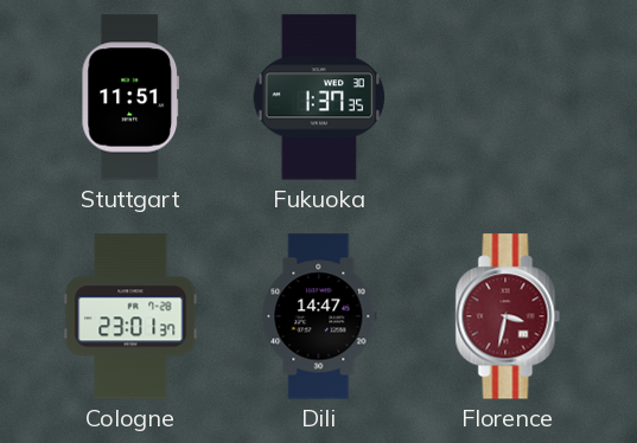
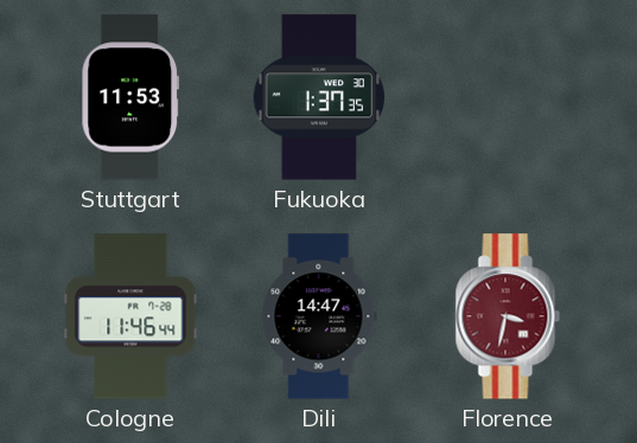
Stuttgart: 11:51 -> 11:53
Cologne: 23:01 -> 11:46
